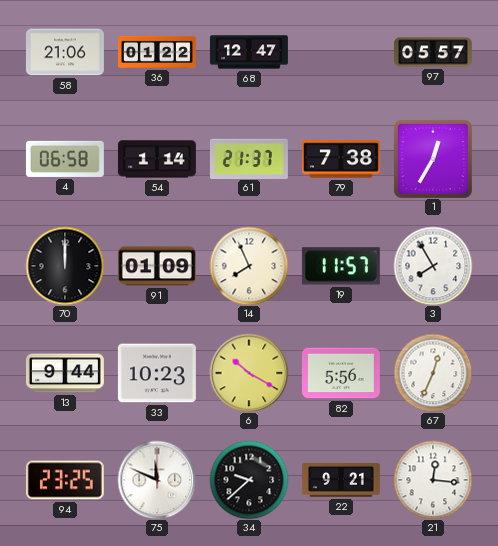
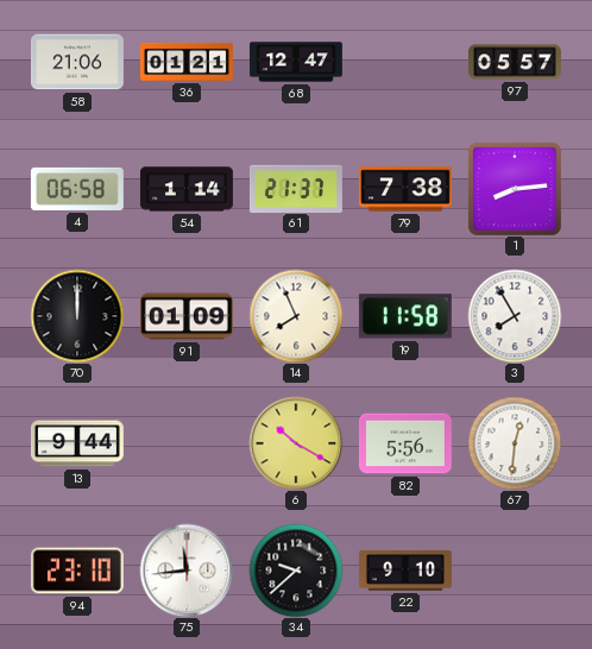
36: 01:22 -> 01:21
1: 12:35 -> 8:14
19: 11:57 -> 11:58
33: 10:23 -> none
67: 12:34 -> 12:31
94: 23:25 -> 23:10
75: 11:49 -> 11:44
22: 9:21 -> 9:10
21: 12:16 -> none
